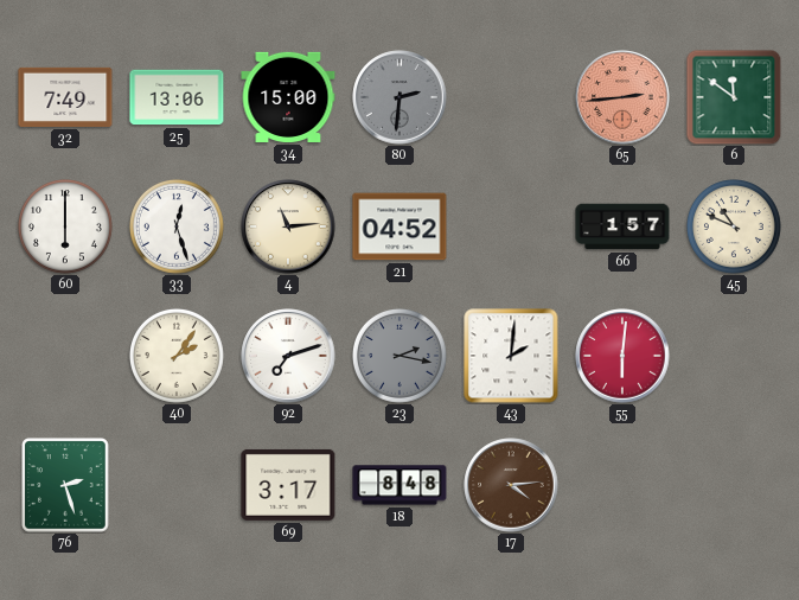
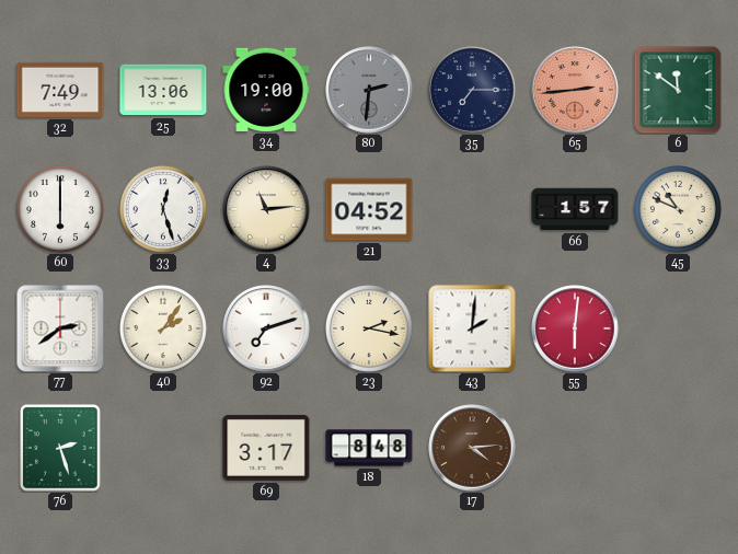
34: 15:00 -> 19:00
35: none -> 7:15
77: none -> 2:39
23 dial: grey -> cream
